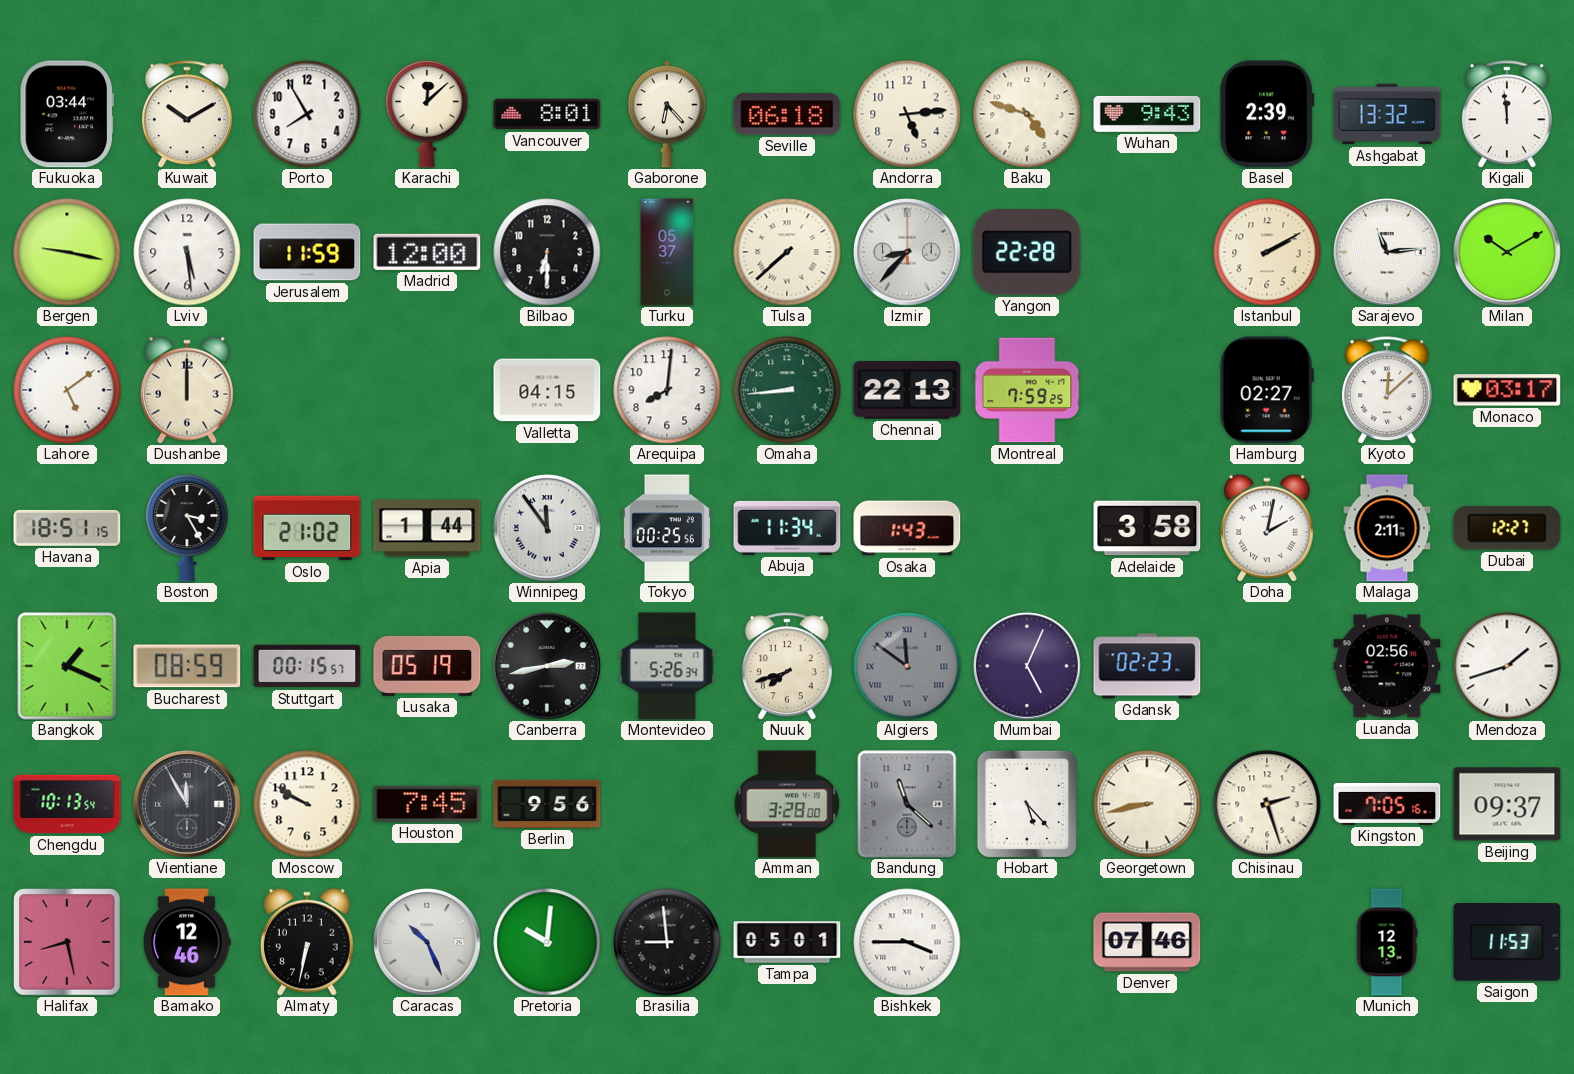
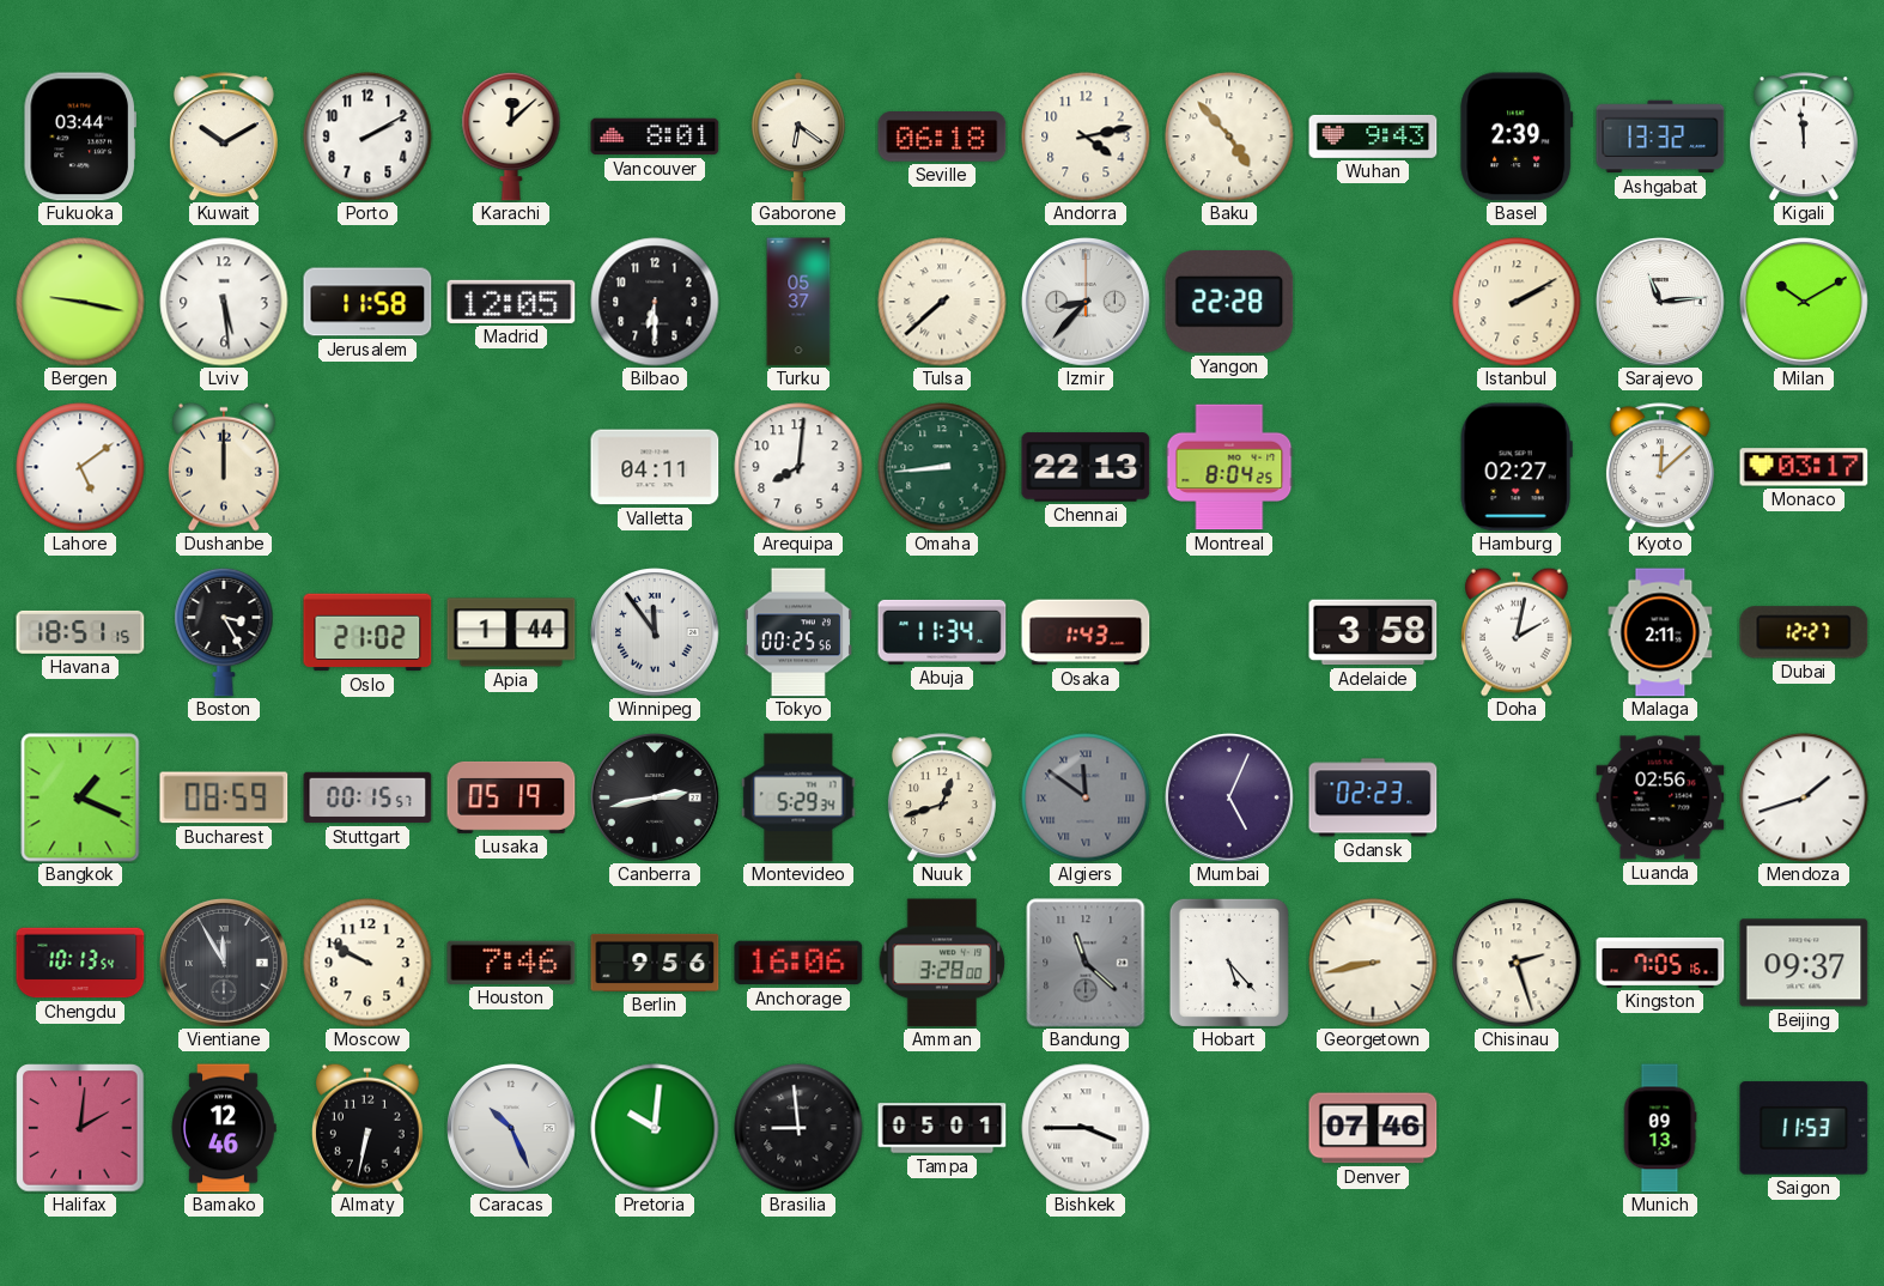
Porto: 7:55 -> 2:10
Gaborone: 6:23 -> 6:21
Andorra: 5:14 -> 4:13
Baku: 4:48 -> 4:53
Jerusalem: 11:59 -> 11:58
Madrid: 12:00 -> 12:05
Valletta: 04:15 -> 04:11
Montreal: 7:59 -> 8:04
Montevideo: 5:26 -> 5:29
Nuuk: 7:42 -> 12:42
Houston: 7:45 -> 7:46
Anchorage: none -> 16:06
Halifax: 8:28 -> 2:01
Munich: 12:13 -> 09:13
